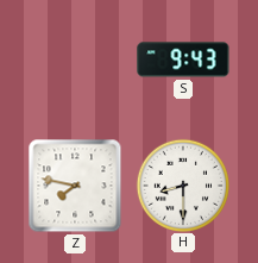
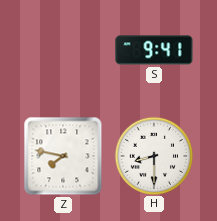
S: 9:43 -> 9:41
